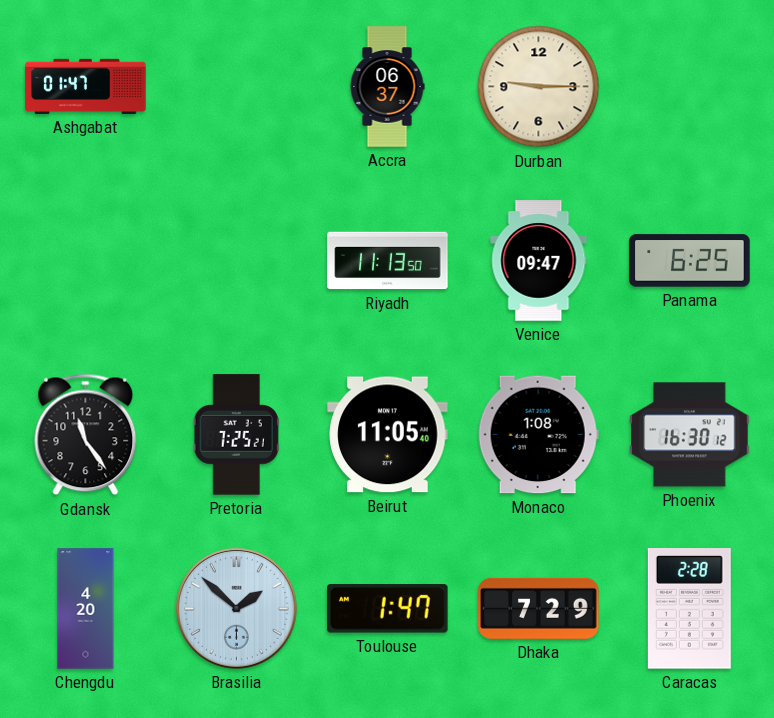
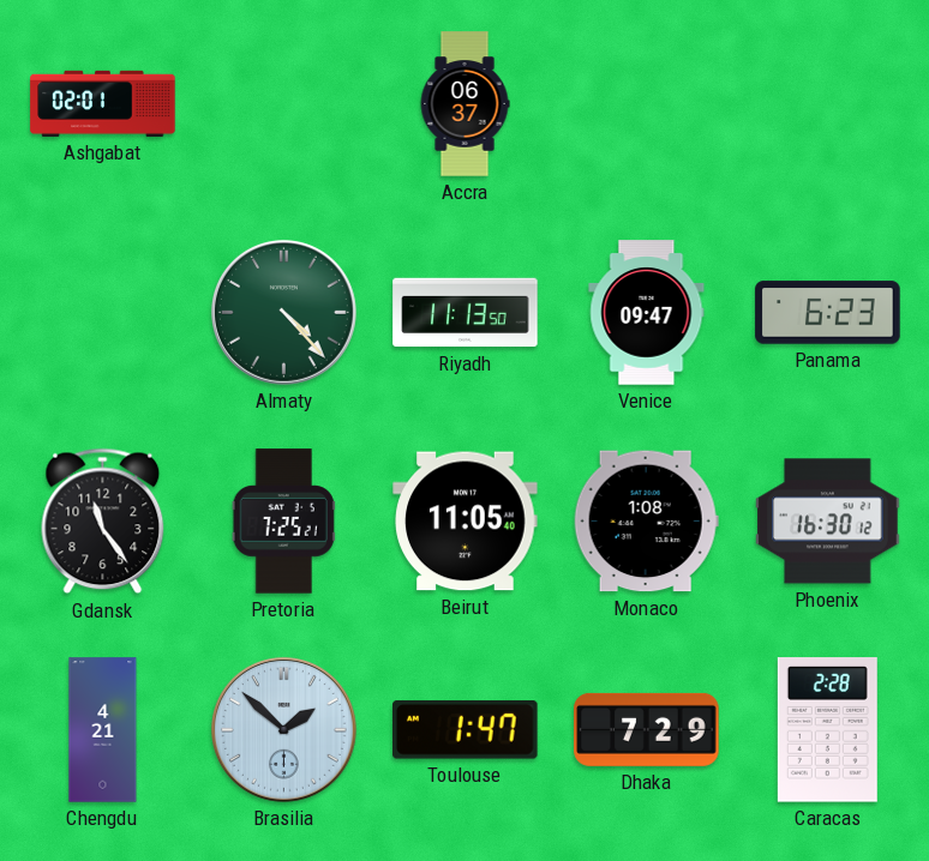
Ashgabat: 01:47 -> 02:01
Durban: 9:15 -> none
Almaty: none -> 4:23
Panama: 6:25 -> 6:23
Chengdu: 4:20 -> 4:21
